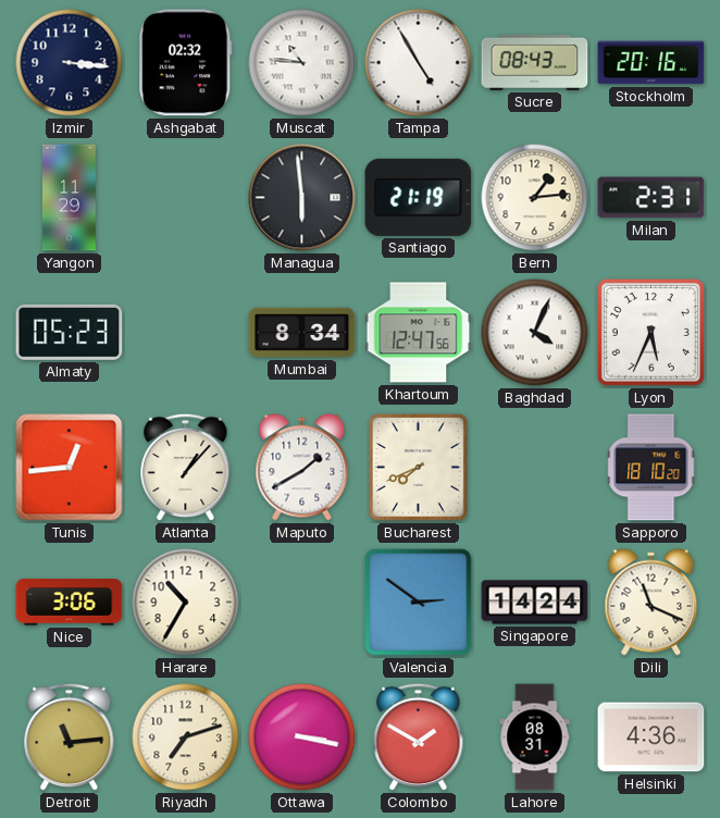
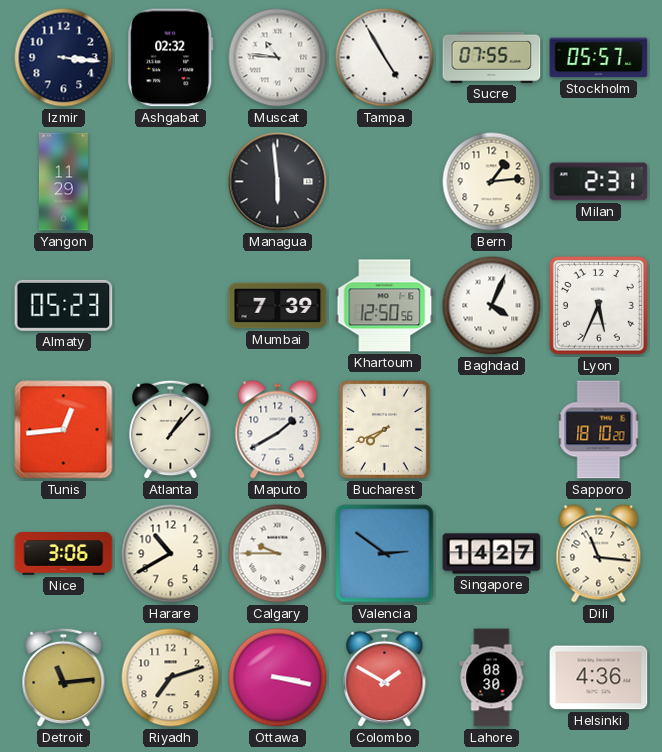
Sucre: 08:43 -> 07:55
Stockholm: 20:16 -> 05:57
Santiago: 21:19 -> none
Mumbai: 8:34 -> 7:39
Khartoum: 12:47 -> 12:50
Harare: 10:35 -> 10:40
Calgary: none -> 9:45
Singapore: 14:24 -> 14:27
Dili: 11:19 -> 11:16
Lahore: 08:31 -> 08:30
